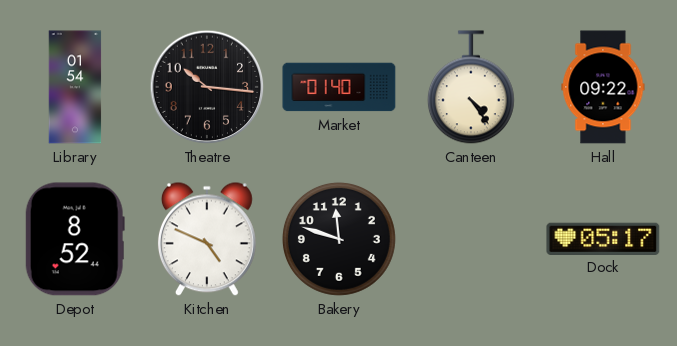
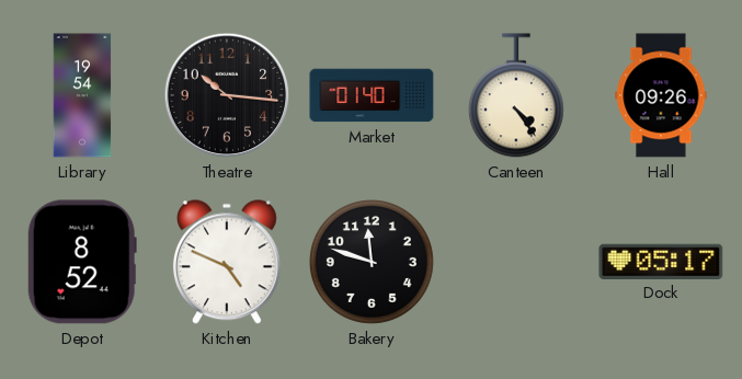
Library: 01:54 -> 19:54
Hall: 09:22 -> 09:26
